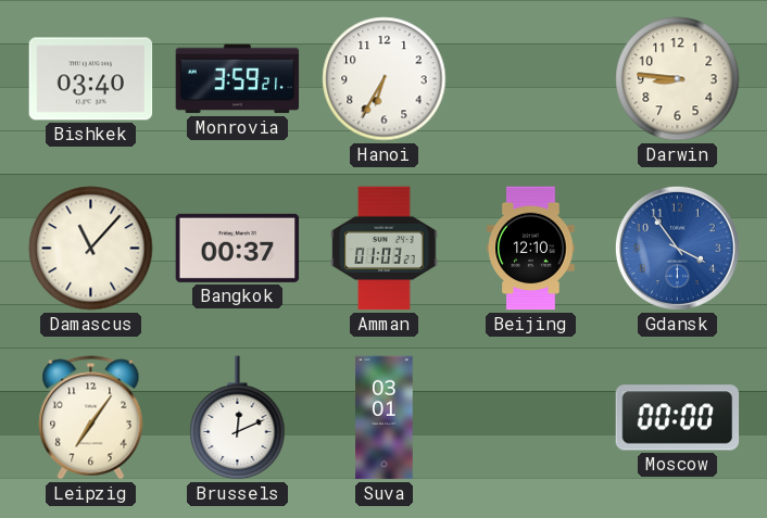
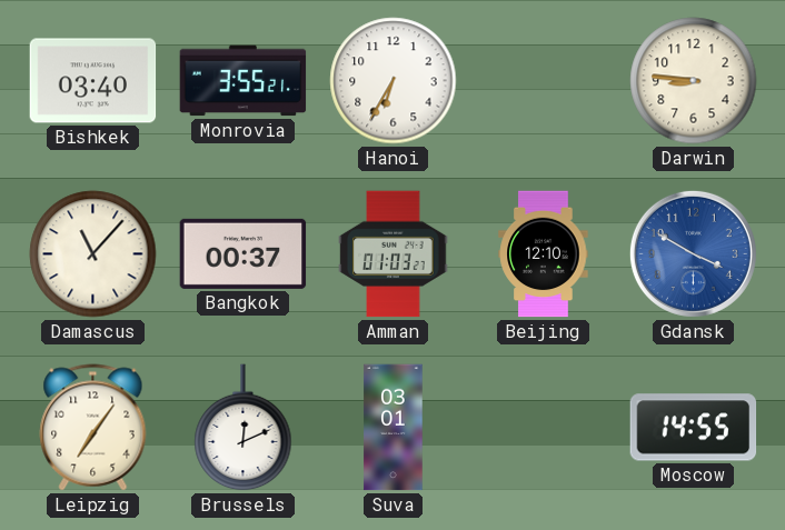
Monrovia: 3:59 -> 3:55
Gdansk: 3:54 -> 3:50
Moscow: 00:00 -> 14:55
